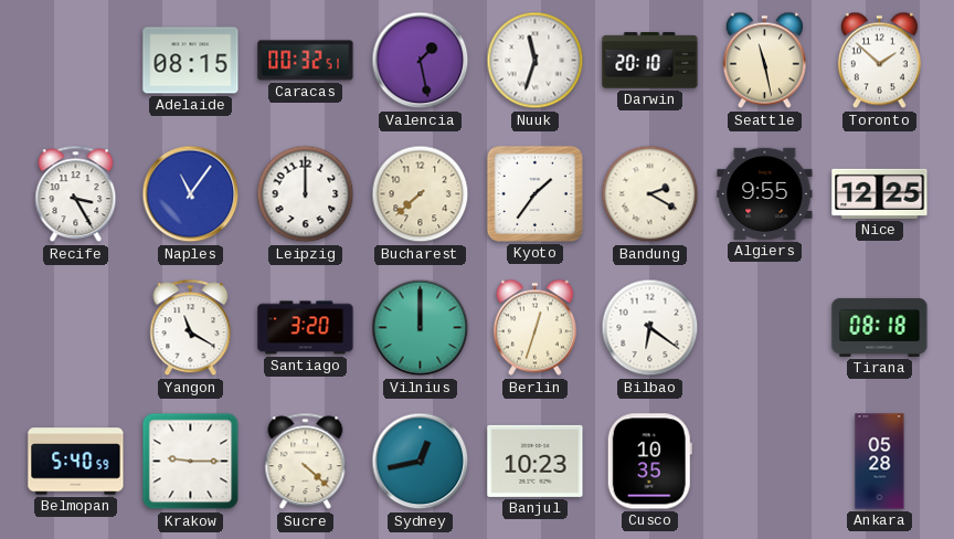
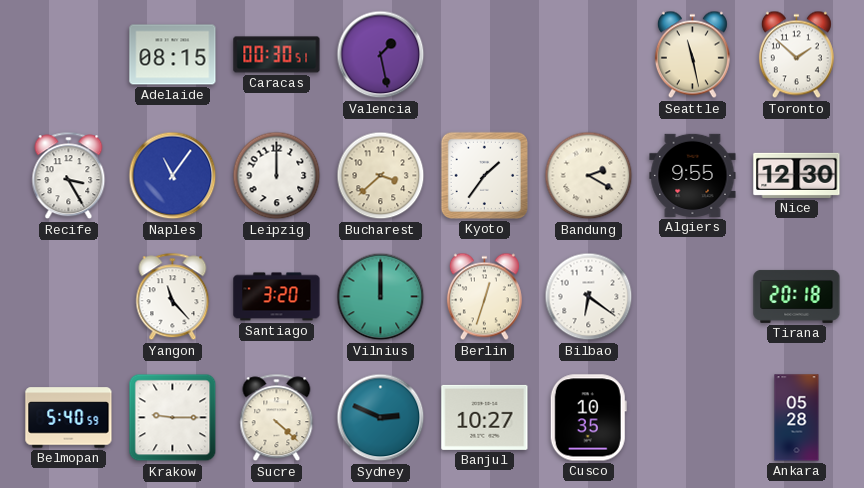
Caracas: 00:32 -> 00:30
Nuuk: 11:33 -> none
Darwin: 20:10 -> none
Bucharest: 7:38 -> 3:38
Nice: 12:25 -> 12:30
Yangon: 11:20 -> 11:23
Tirana: 08:18 -> 20:18
Sydney: 12:43 -> 2:49
Banjul: 10:23 -> 10:27
